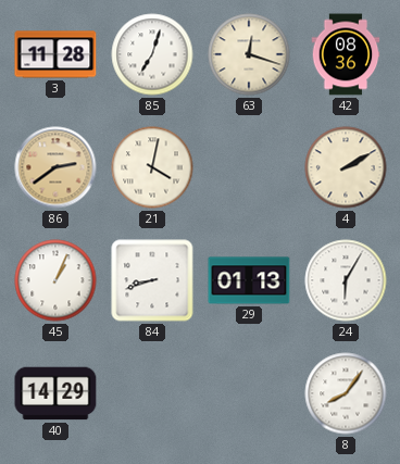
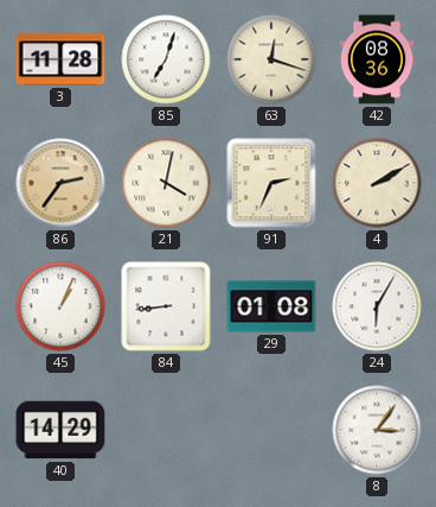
86: 2:39 -> 2:36
91: none -> 2:34
84: 8:42 -> 8:44
29: 01:13 -> 01:08
8: 8:06 -> 3:06
